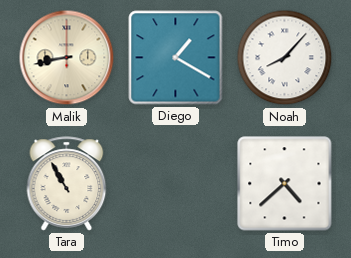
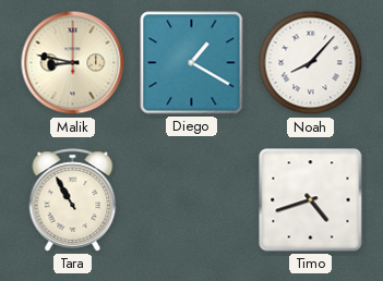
Malik: 8:43 -> 8:47
Timo: 4:38 -> 4:42
